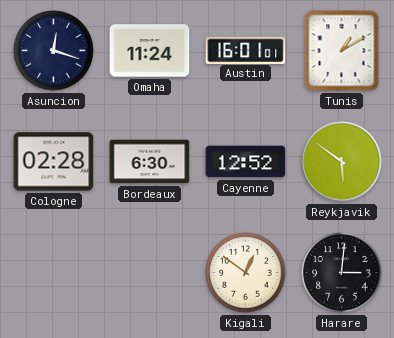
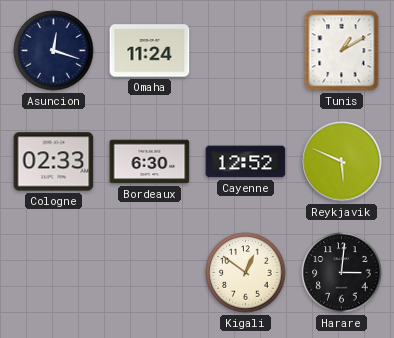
Austin: 16:01 -> none
Cologne: 02:28 -> 02:33
Reykjavik: 5:51 -> 5:49
